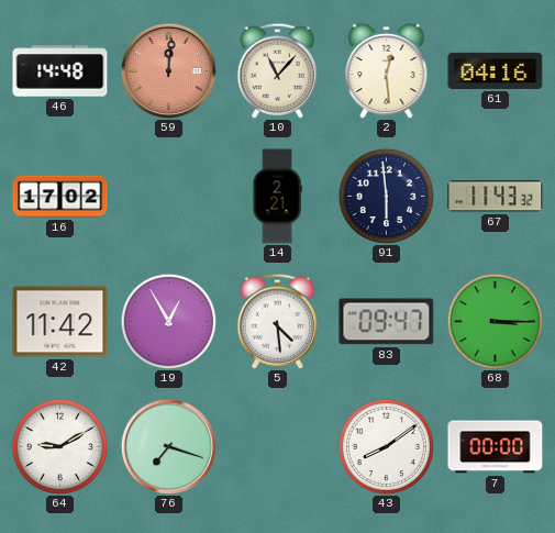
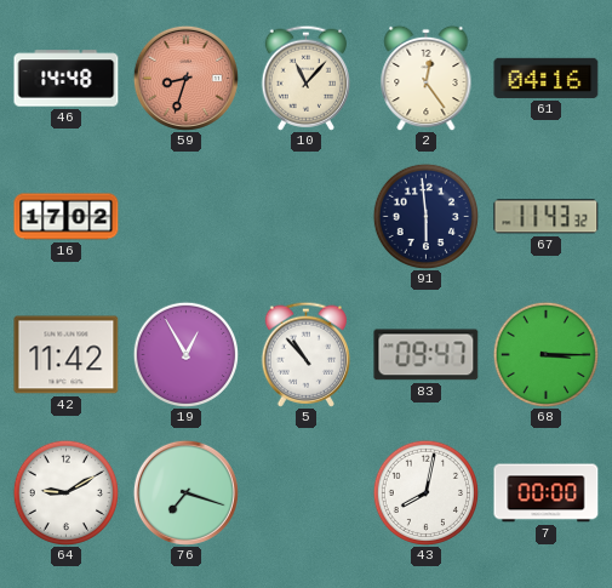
59: 12:01 -> 8:33
2: 12:29 -> 12:24
14: 2:21 -> none
5: 4:29 -> 10:53
43: 8:09 -> 8:02
